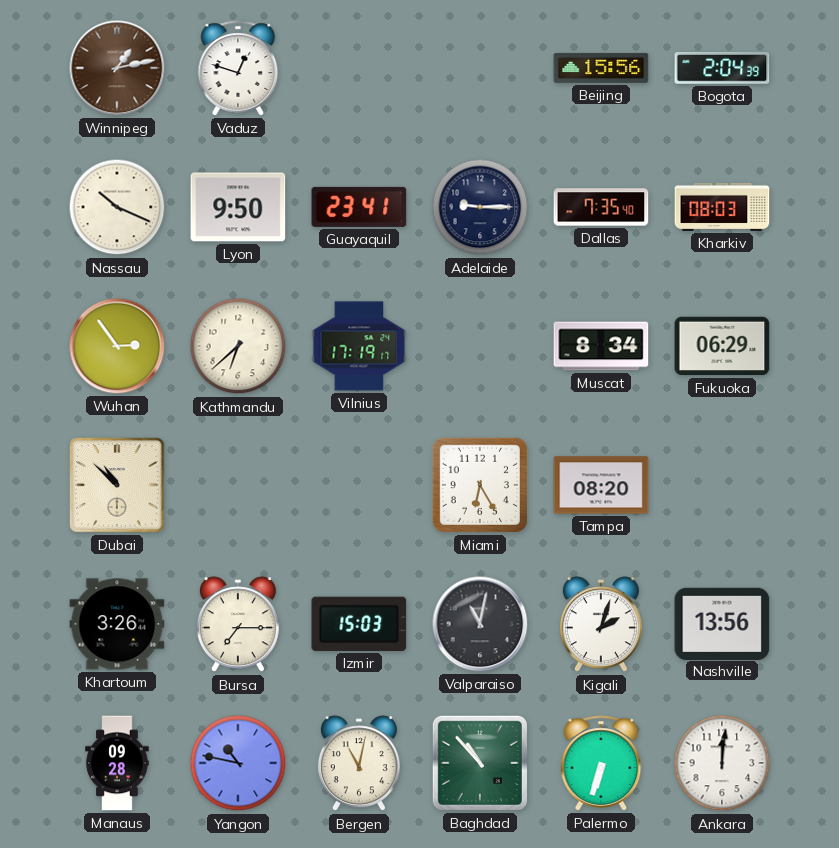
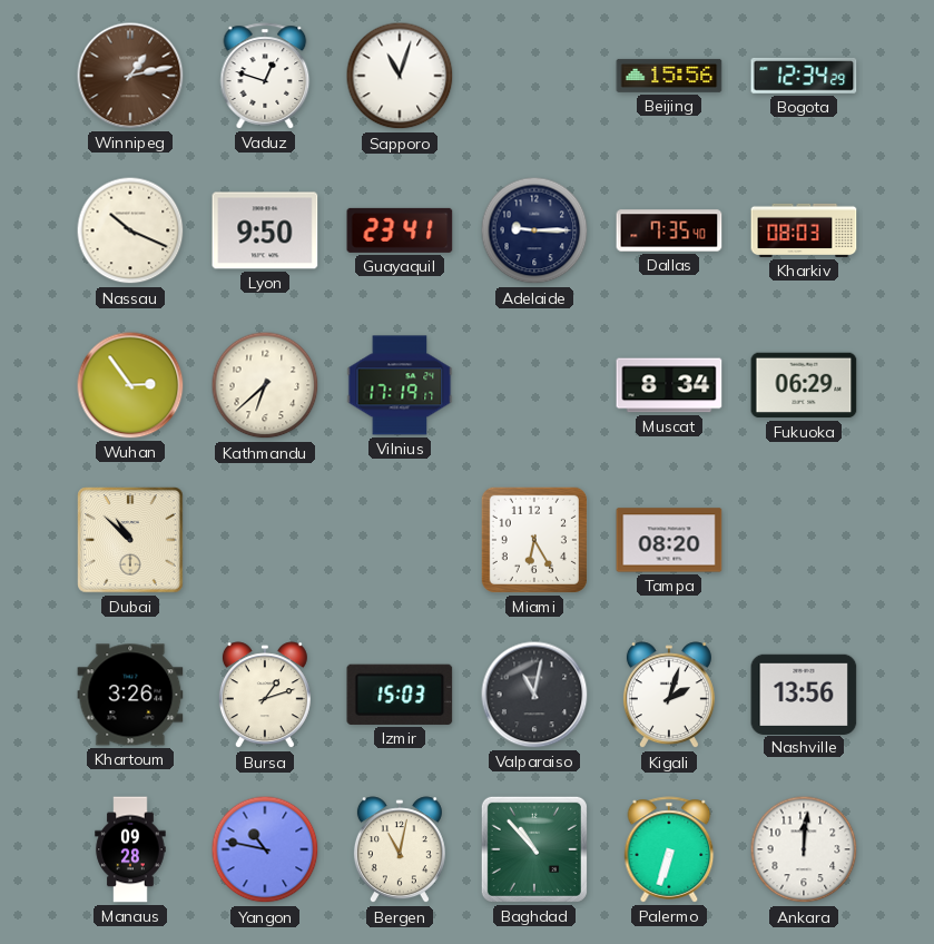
Sapporo: none -> 11:03
Bogota: 2:04 -> 12:34
Bursa: 7:15 -> 1:12
